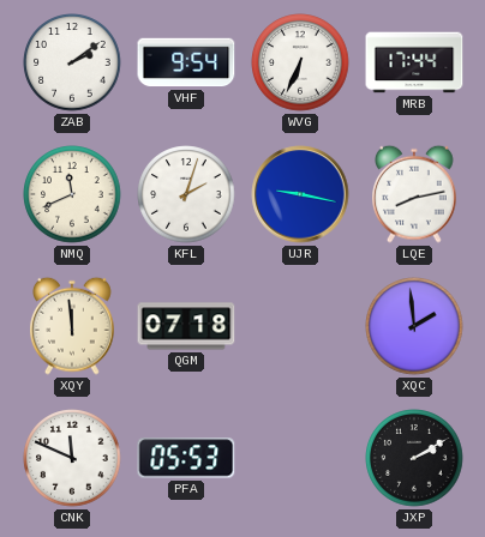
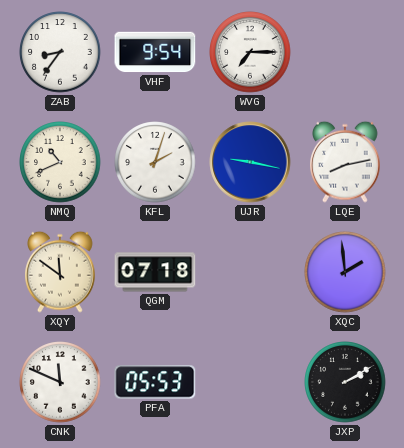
ZAB: 2:09 -> 8:36
WVG: 6:34 -> 7:15
MRB: 17:44 -> none
NMQ: 11:41 -> 10:41
XQY: 11:59 -> 11:51
